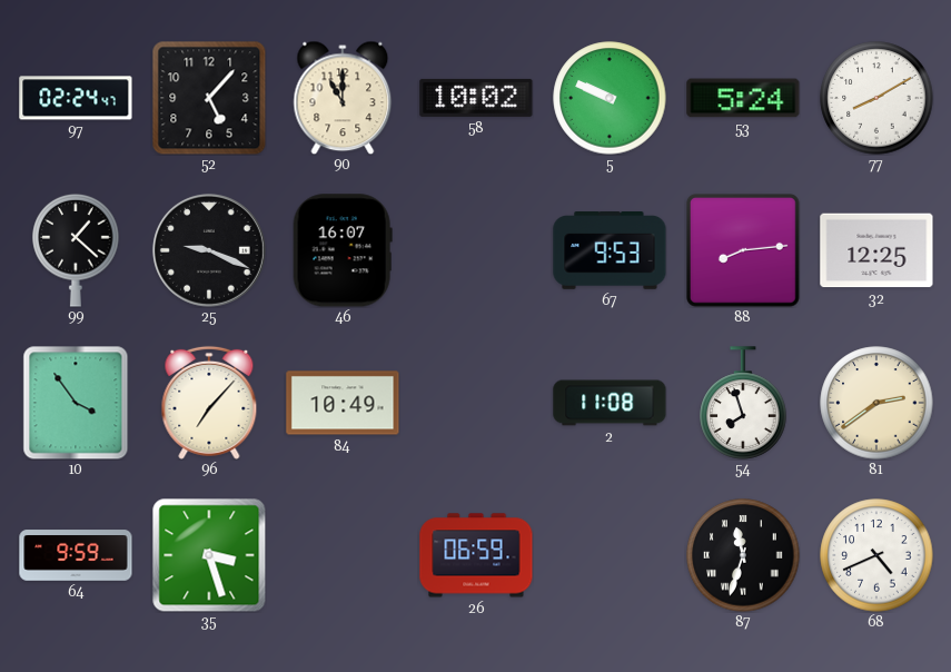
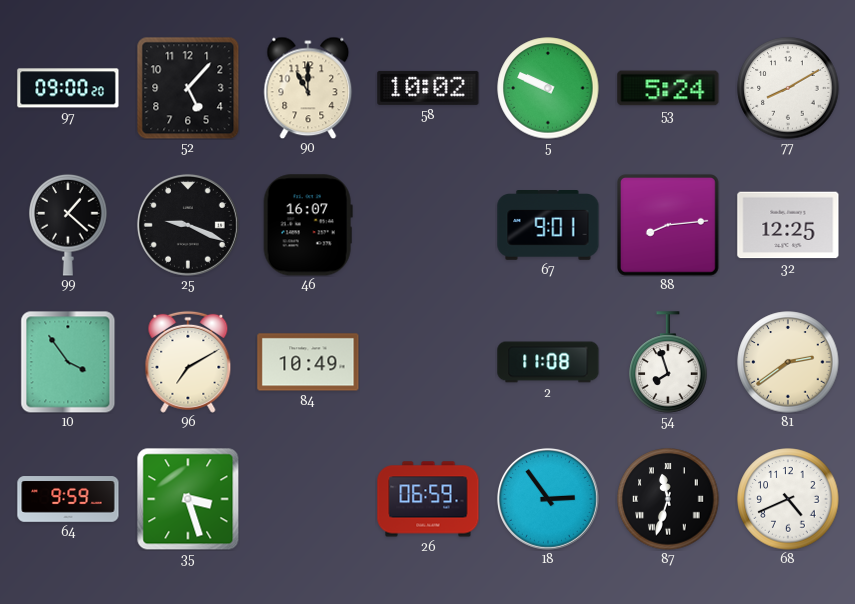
97: 02:24 -> 09:00
67: 9:53 -> 9:01
96: 7:07 -> 7:10
18: none -> 2:54
